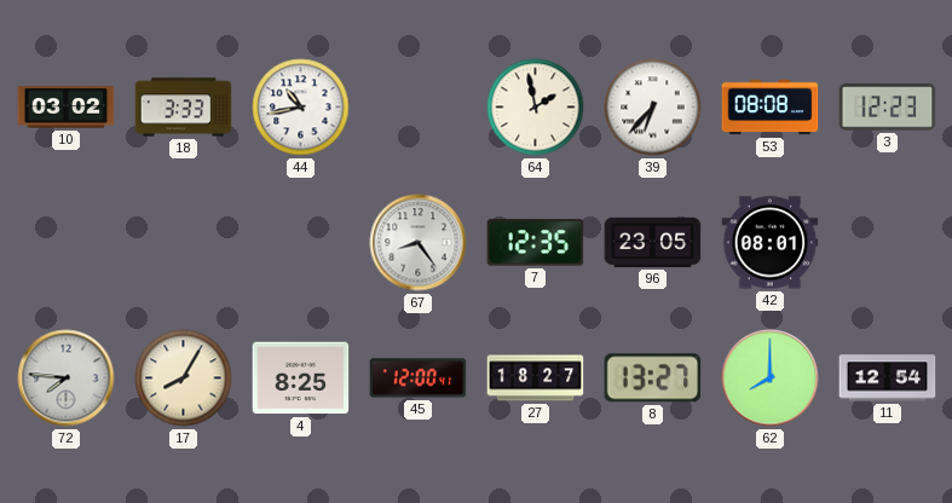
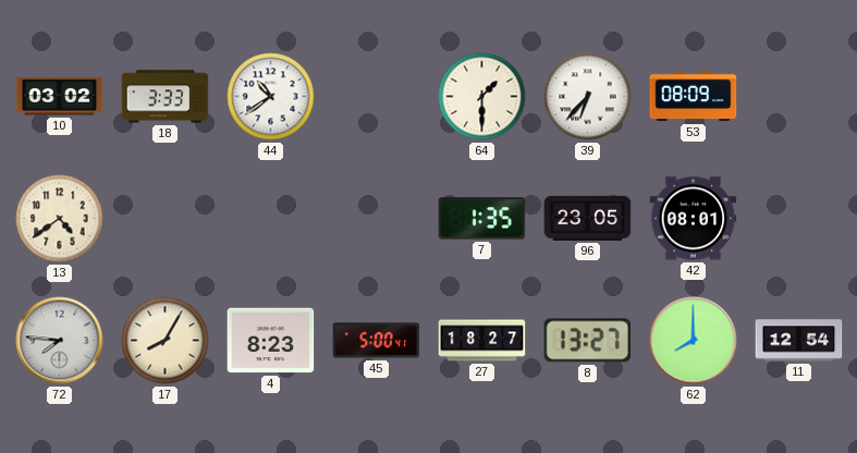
44: 10:43 -> 10:39
64: 1:58 -> 1:30
53: 08:08 -> 08:09
3: 12:23 -> none
13: none -> 4:39
67: 8:24 -> none
7: 12:35 -> 1:35
4: 8:25 -> 8:23
45: 12:00 -> 5:00
